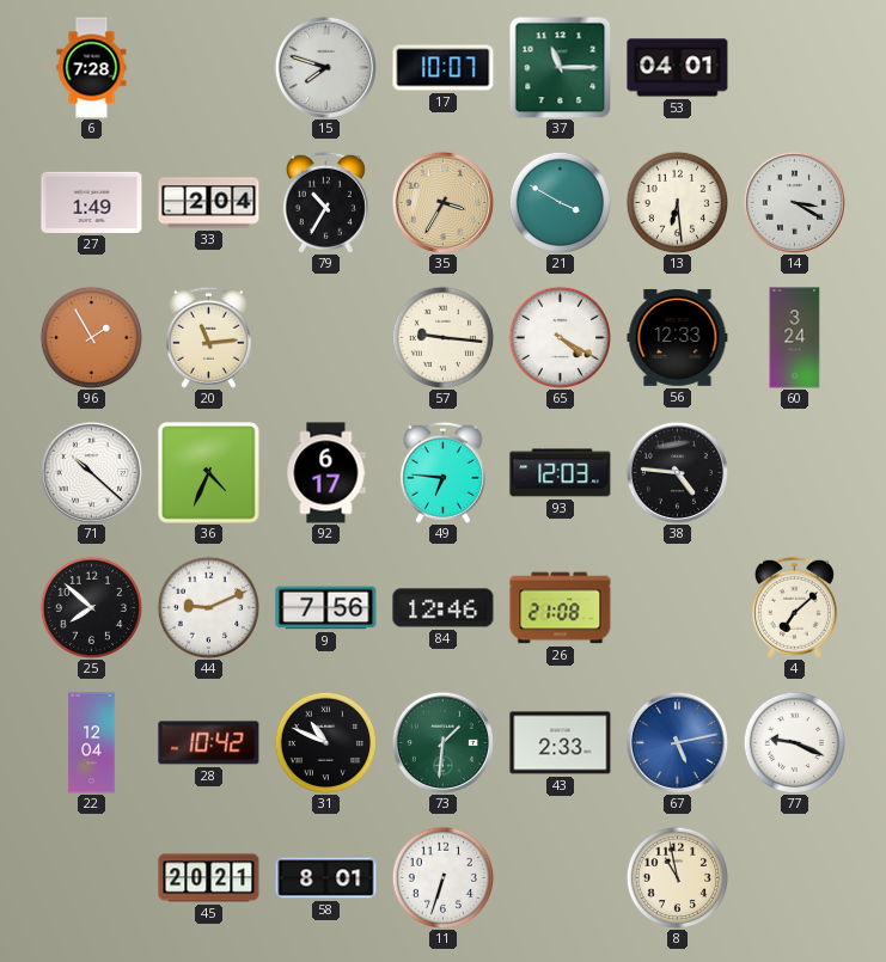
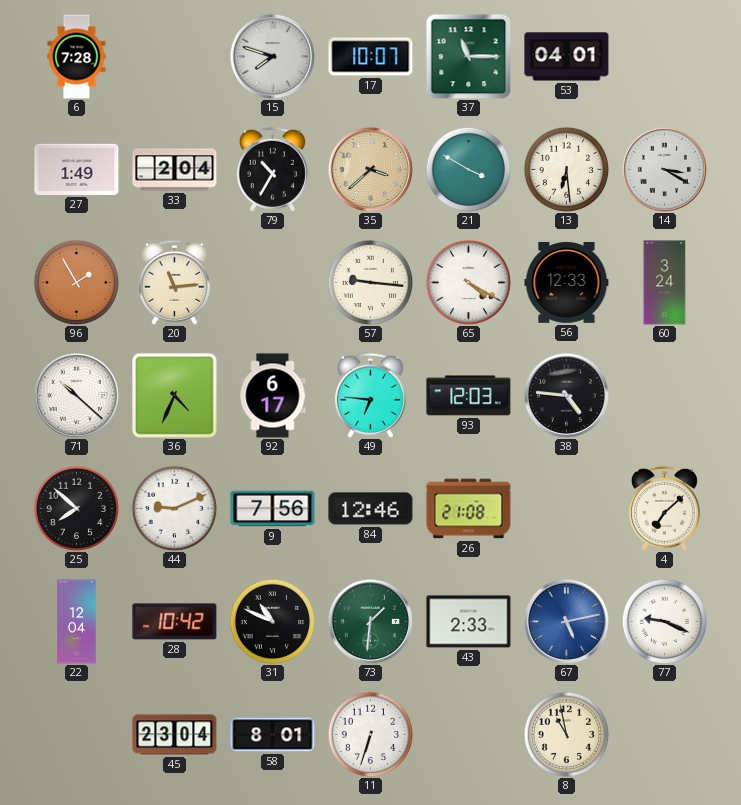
35: 3:35 -> 3:38
45: 20:21 -> 23:04
